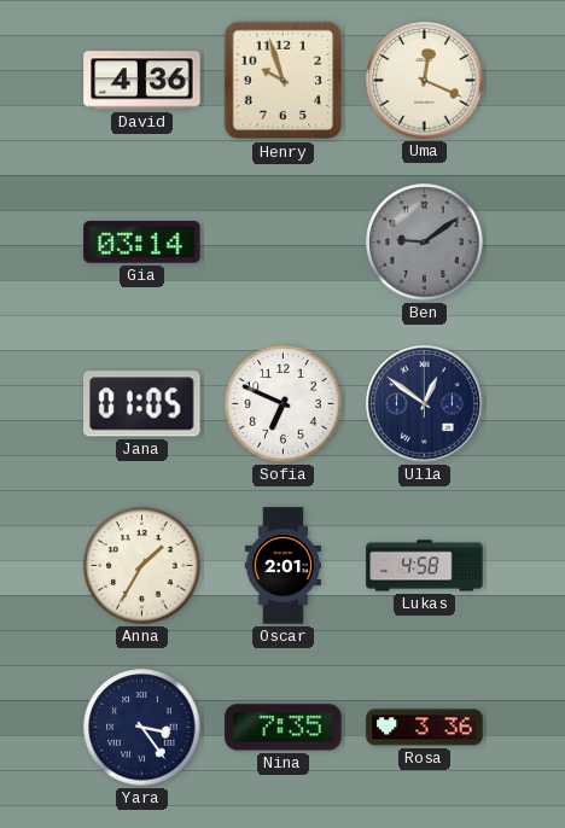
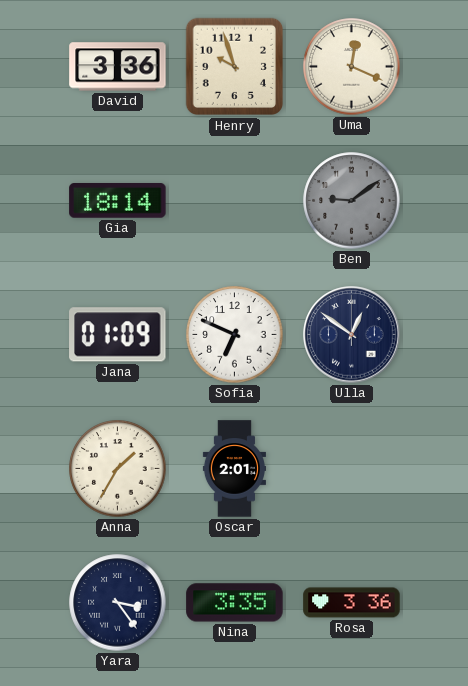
David: 4:36 -> 3:36
Gia: 03:14 -> 18:14
Jana: 01:05 -> 01:09
Lukas: 4:58 -> none
Nina: 7:35 -> 3:35
